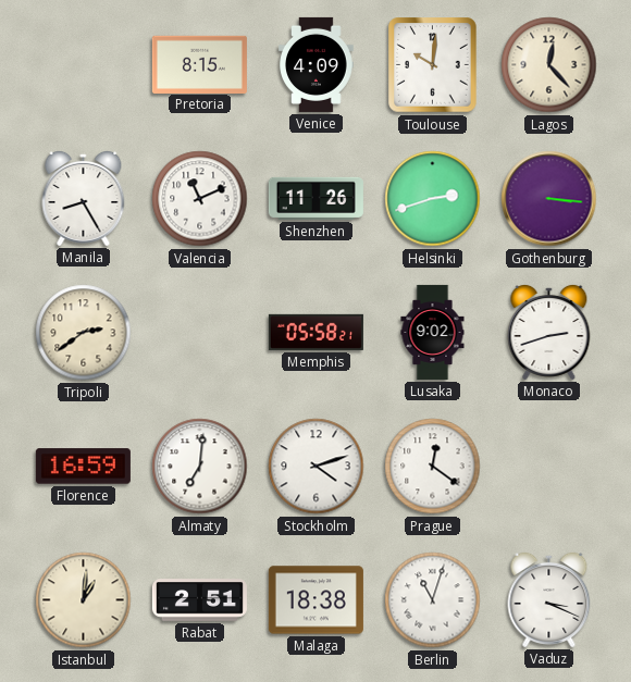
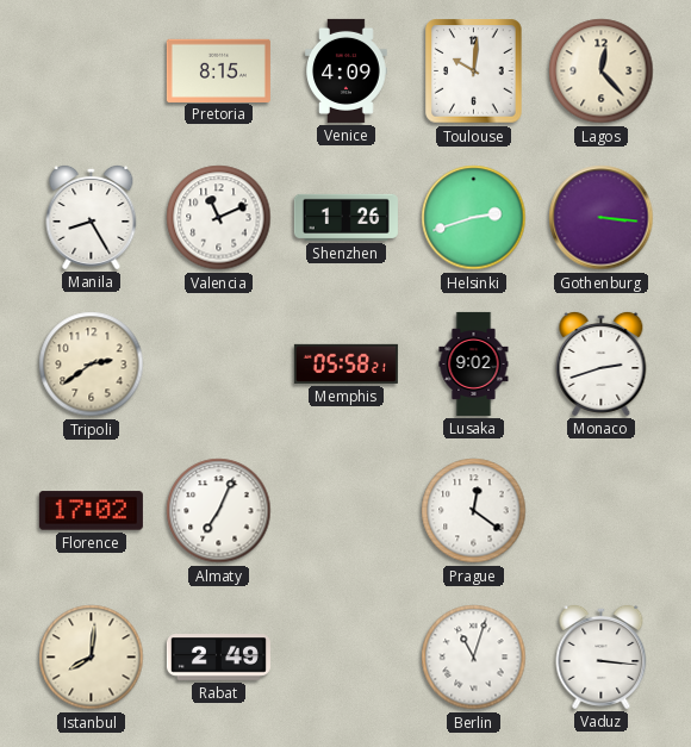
Shenzhen: 11:26 -> 1:26
Florence: 16:59 -> 17:02
Almaty: 7:01 -> 7:04
Stockholm: 4:12 -> none
Istanbul: 1:01 -> 8:01
Rabat: 2:51 -> 2:49
Malaga: 18:38 -> none
Vaduz: 3:19 -> 3:16
